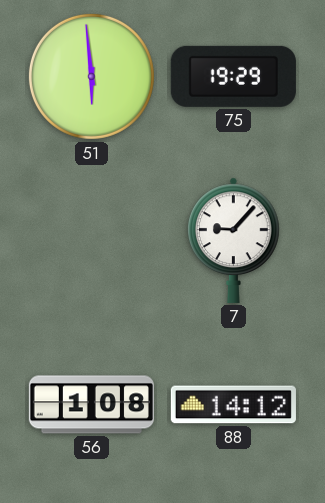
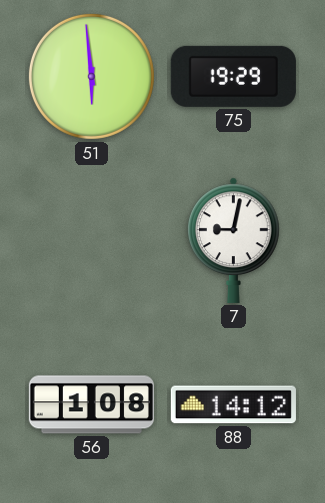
7: 9:07 -> 9:02
